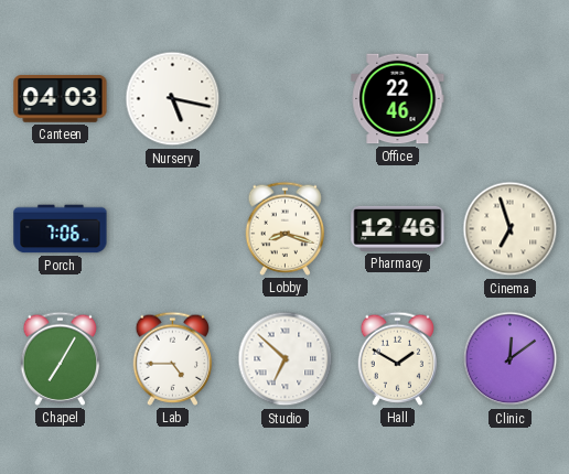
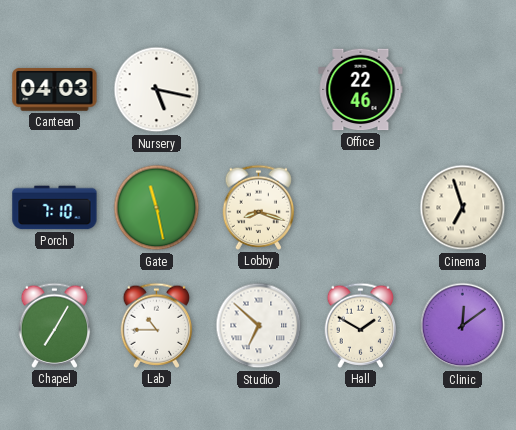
Porch: 7:06 -> 7:10
Gate: none -> 11:28
Pharmacy: 12:46 -> none
Lab: 4:45 -> 10:45
